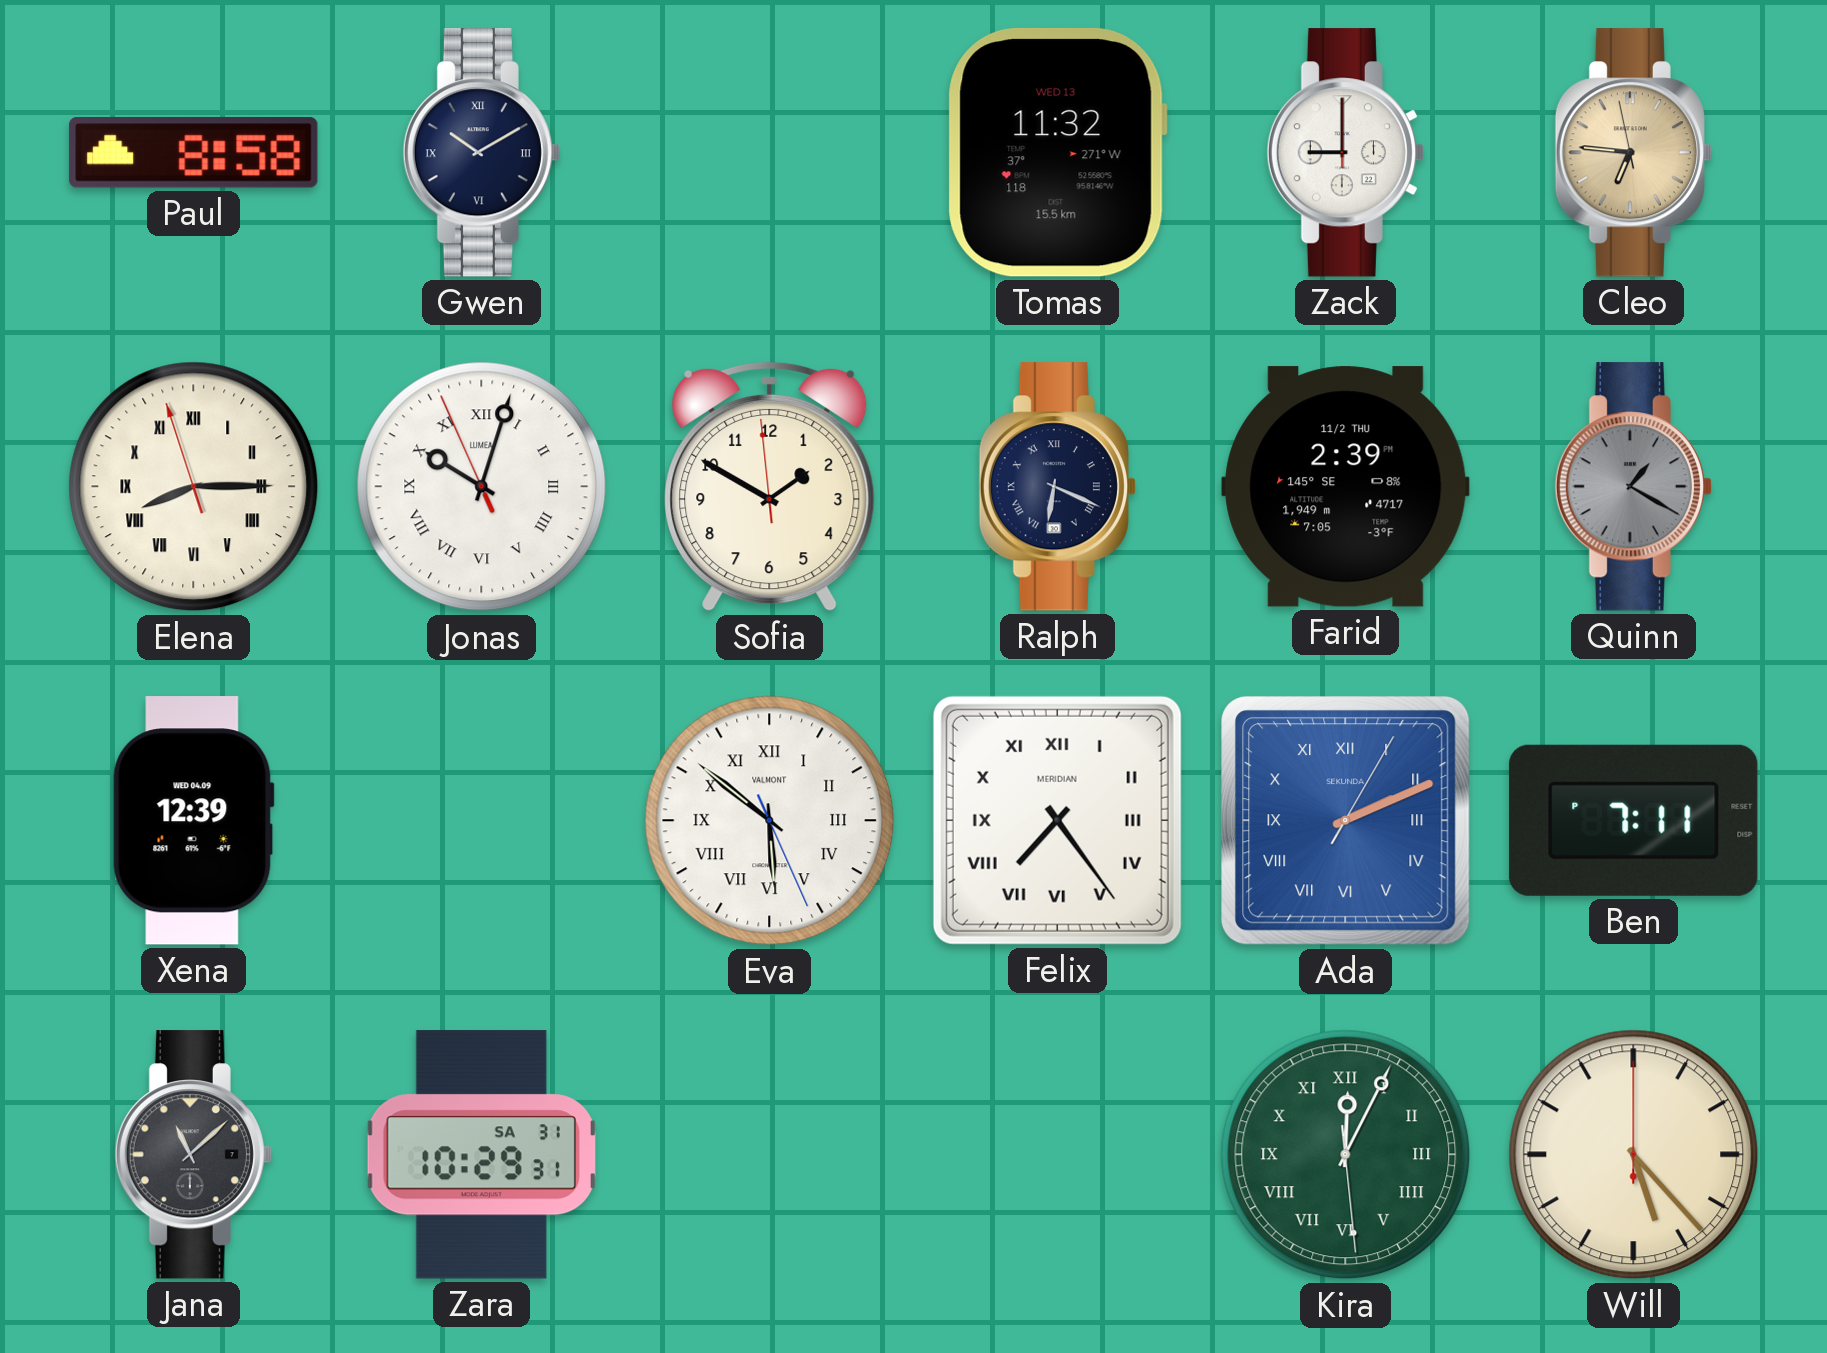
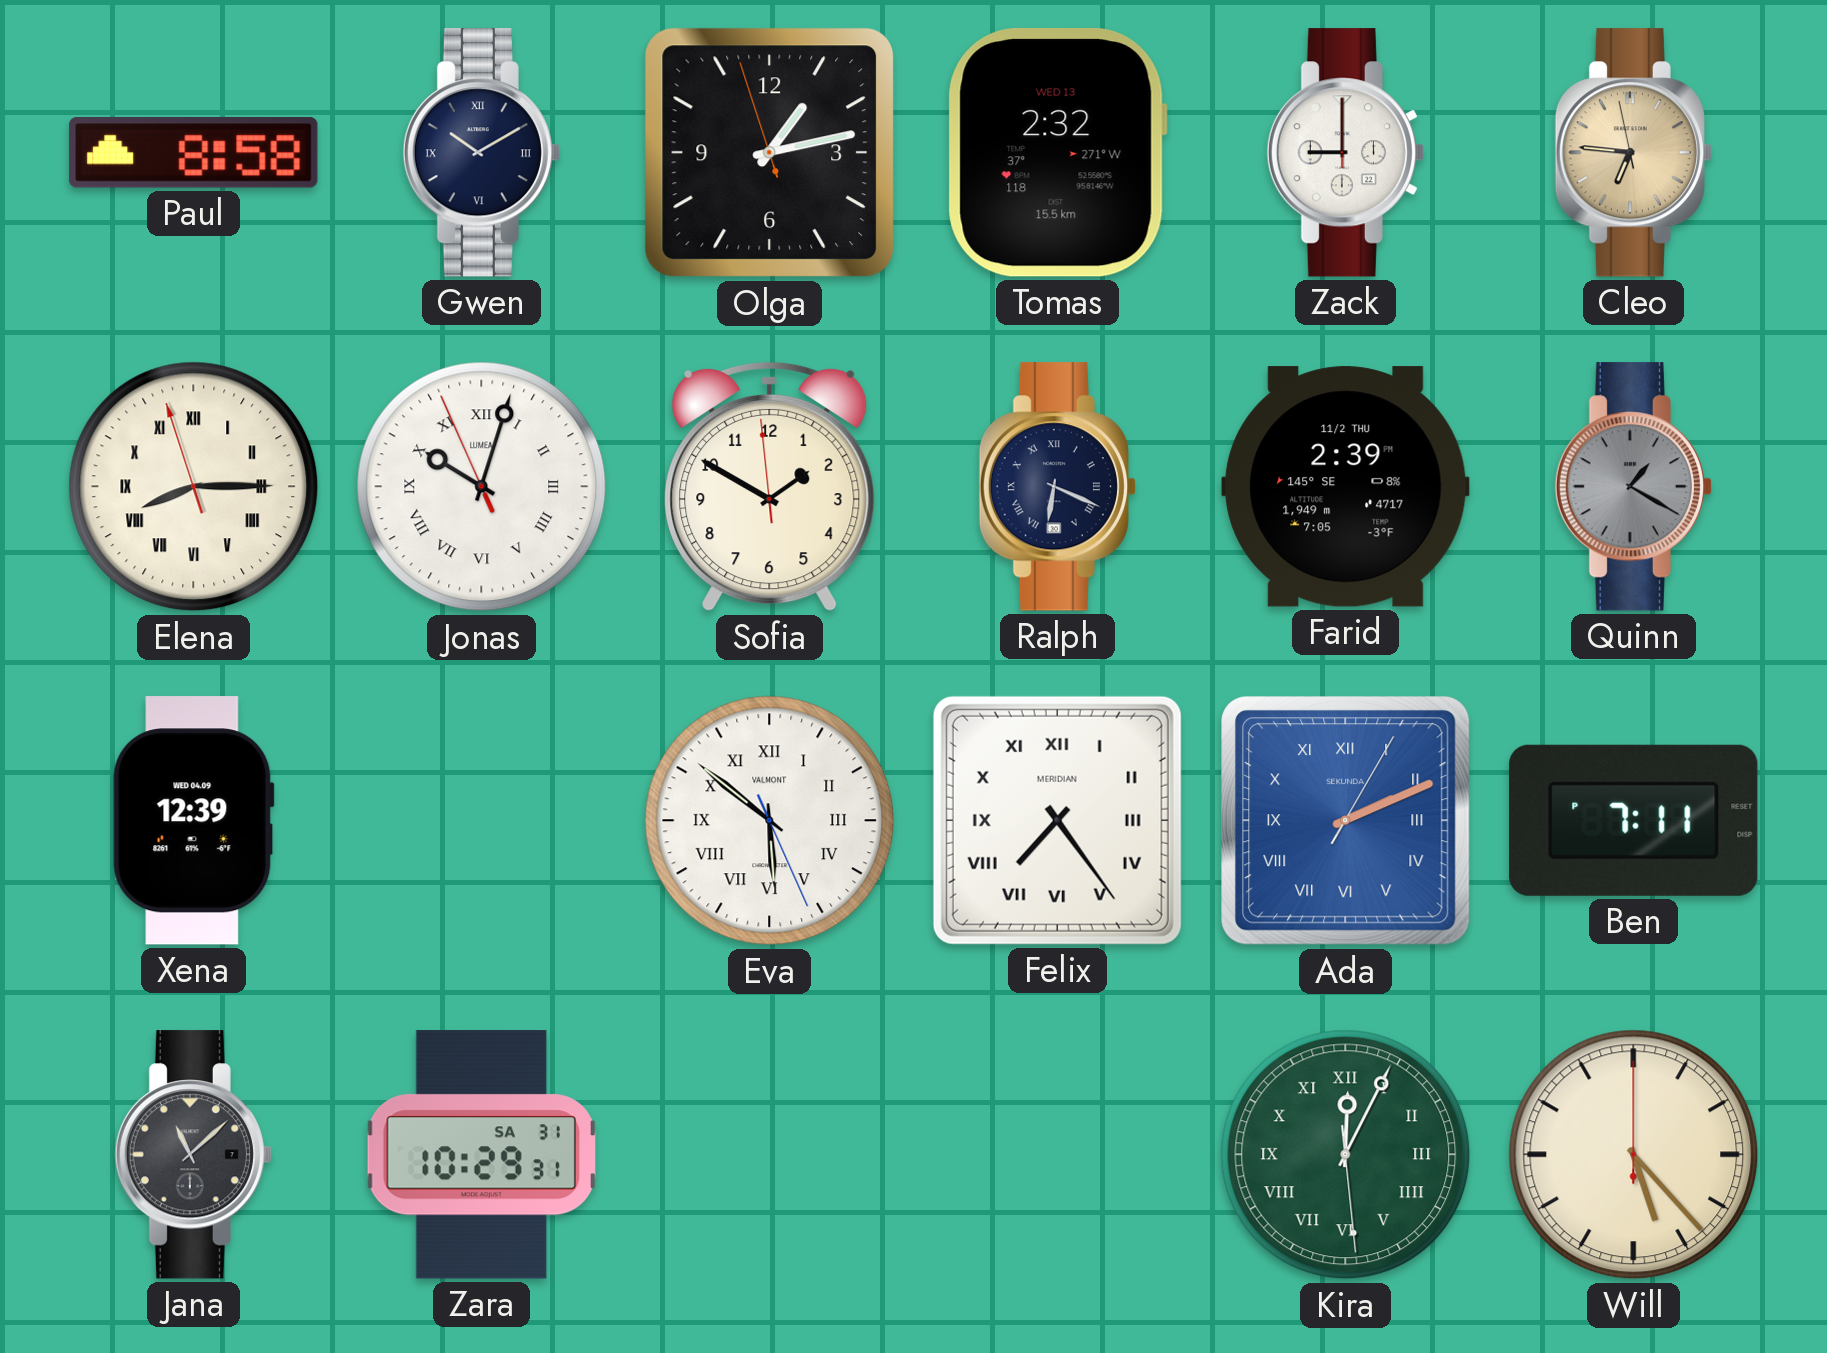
Olga: none -> 1:12
Tomas: 11:32 -> 2:32
